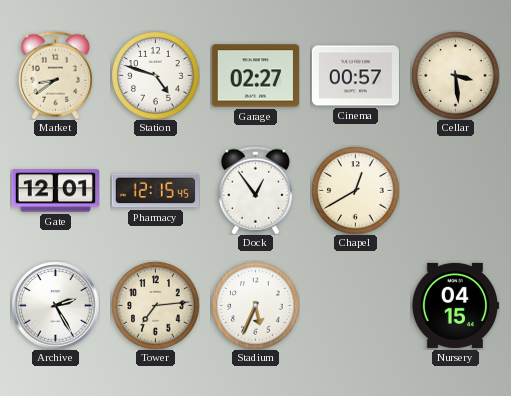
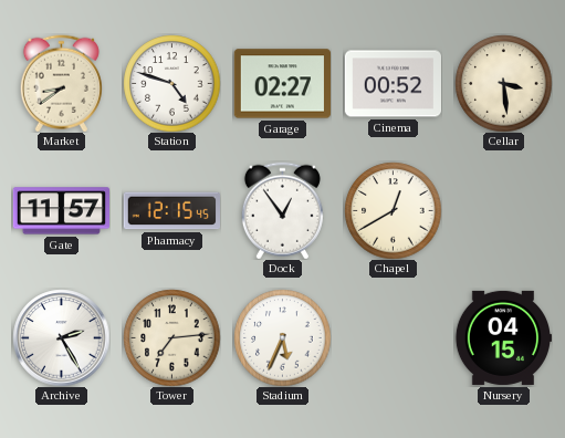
Cinema: 00:57 -> 00:52
Gate: 12:01 -> 11:57
